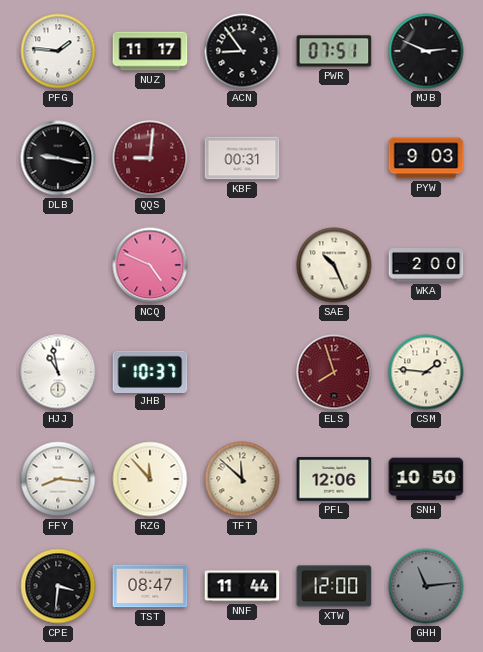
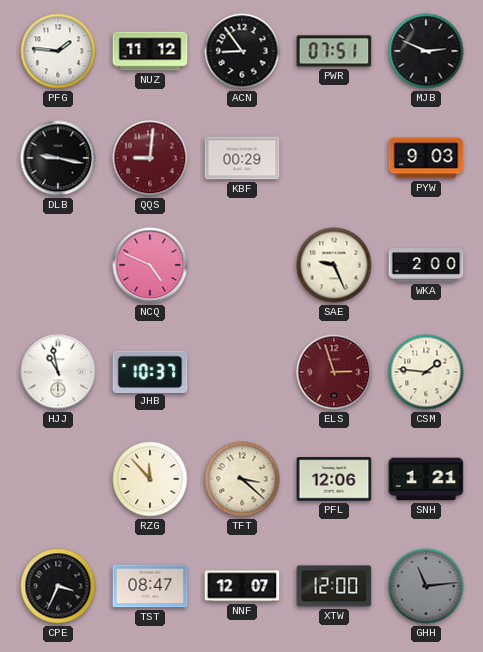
NUZ: 11:17 -> 11:12
KBF: 00:31 -> 00:29
SAE: 10:26 -> 9:26
ELS: 7:57 -> 2:57
FFY: 8:16 -> none
TFT: 11:52 -> 3:22
SNH: 10:50 -> 1:21
CPE: 3:31 -> 3:34
NNF: 11:44 -> 12:07
